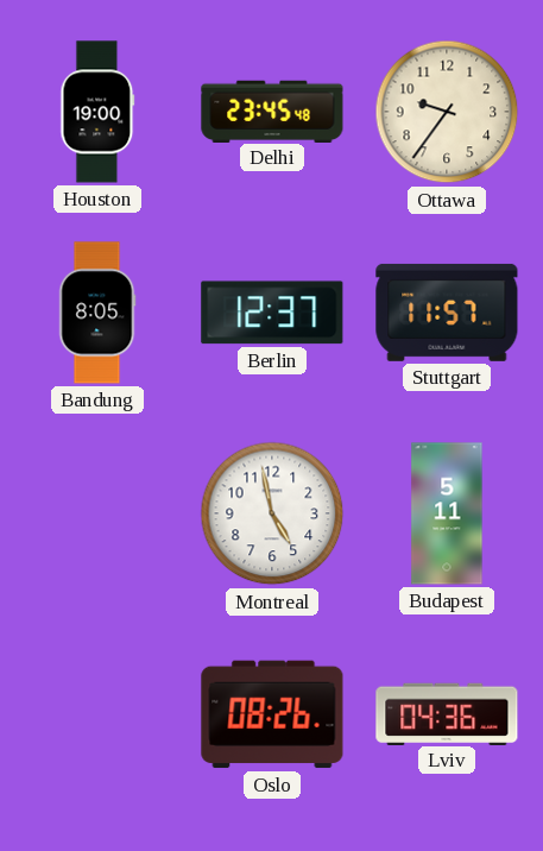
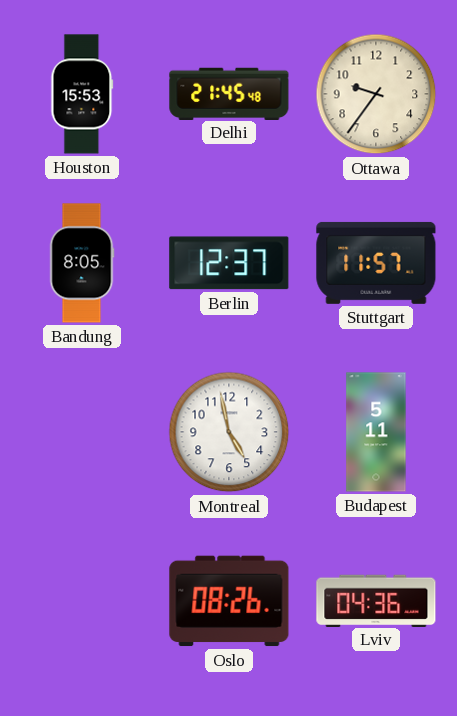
Houston: 19:00 -> 15:53
Delhi: 23:45 -> 21:45
